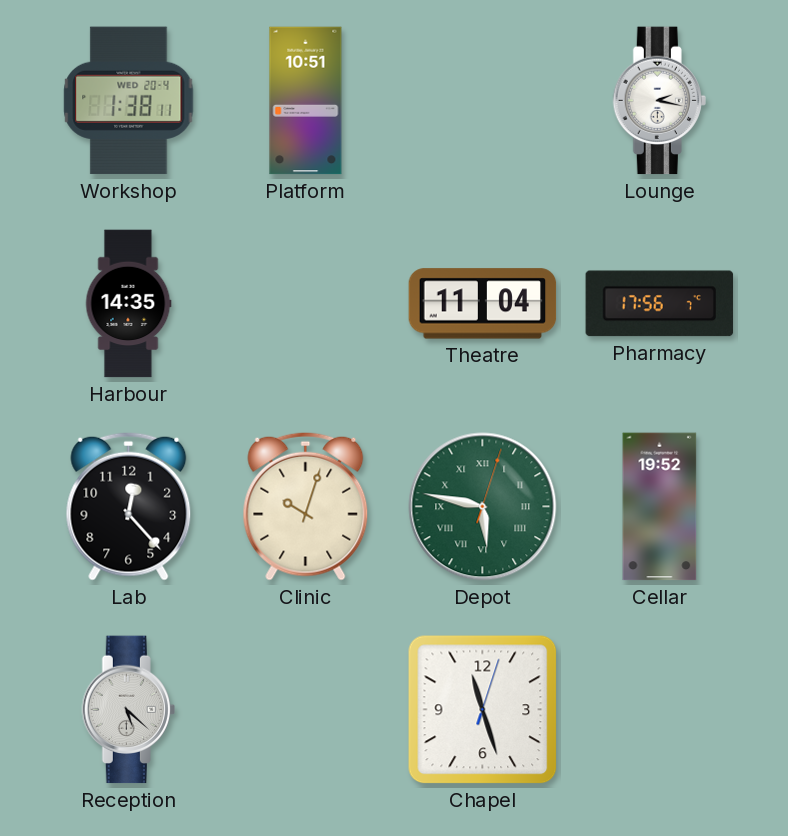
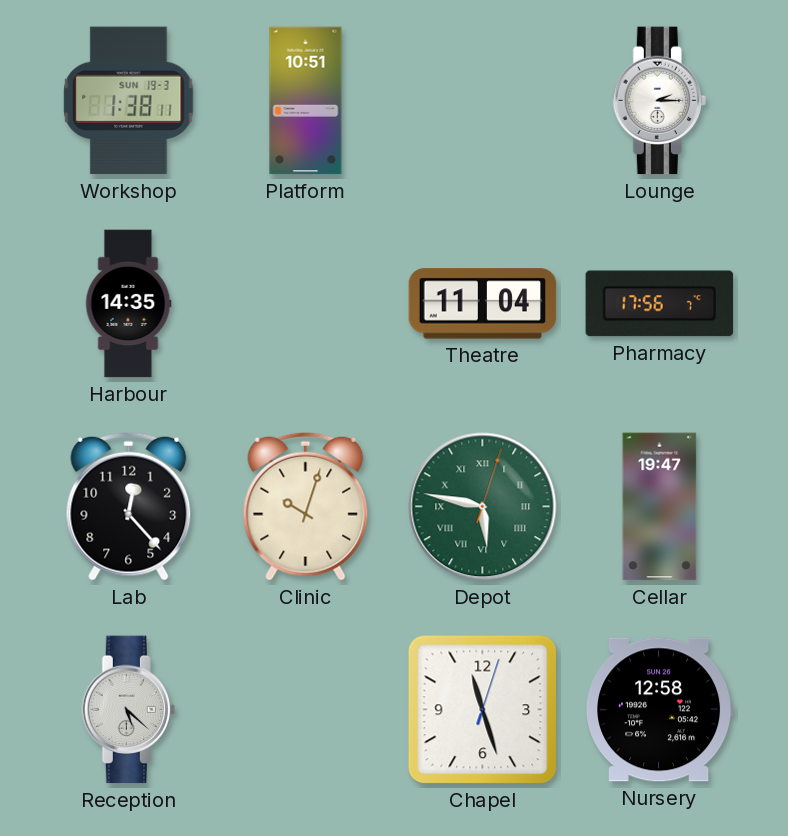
Workshop date: WED 20-4 -> SUN 19-3
Lounge: 2:17 -> 2:15
Cellar: 19:52 -> 19:47
Nursery: none -> 12:58
